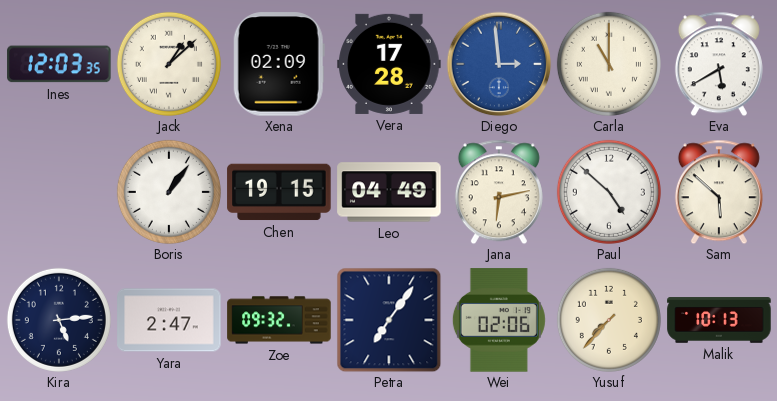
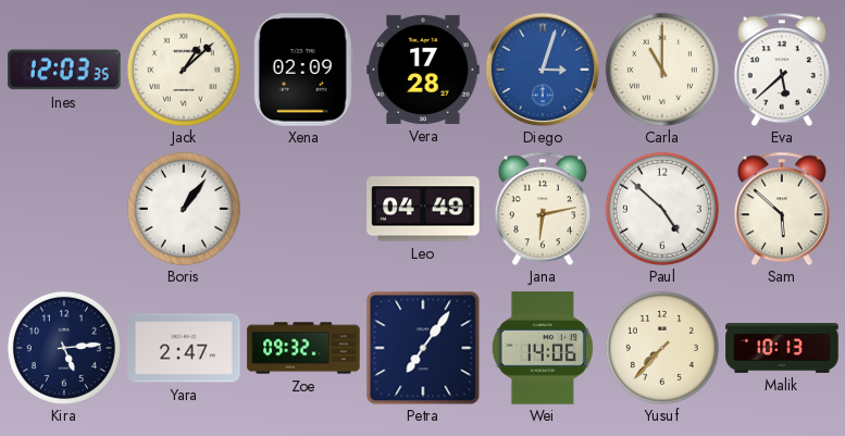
Diego: 2:59 -> 3:03
Eva: 5:40 -> 5:38
Chen: 19:15 -> none
Wei: 02:06 -> 14:06
